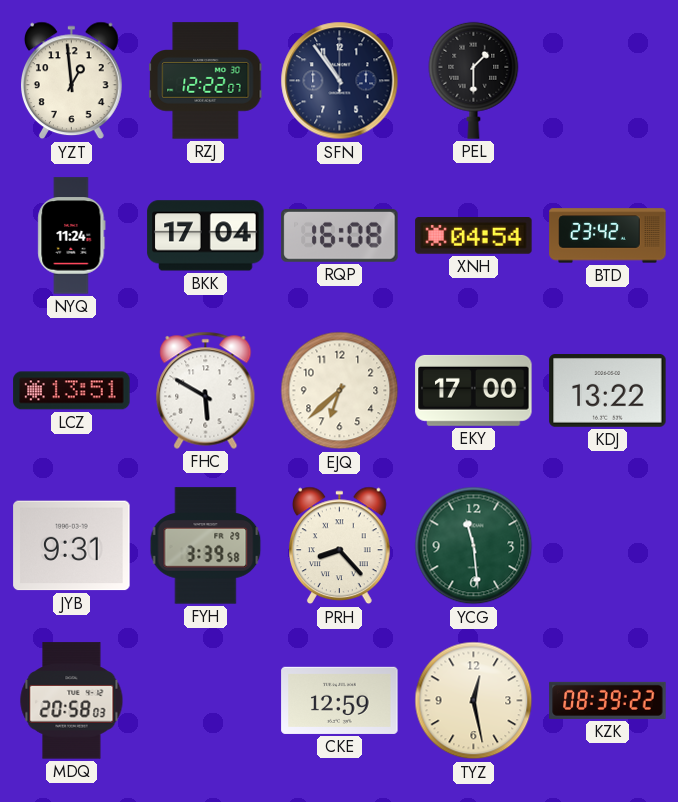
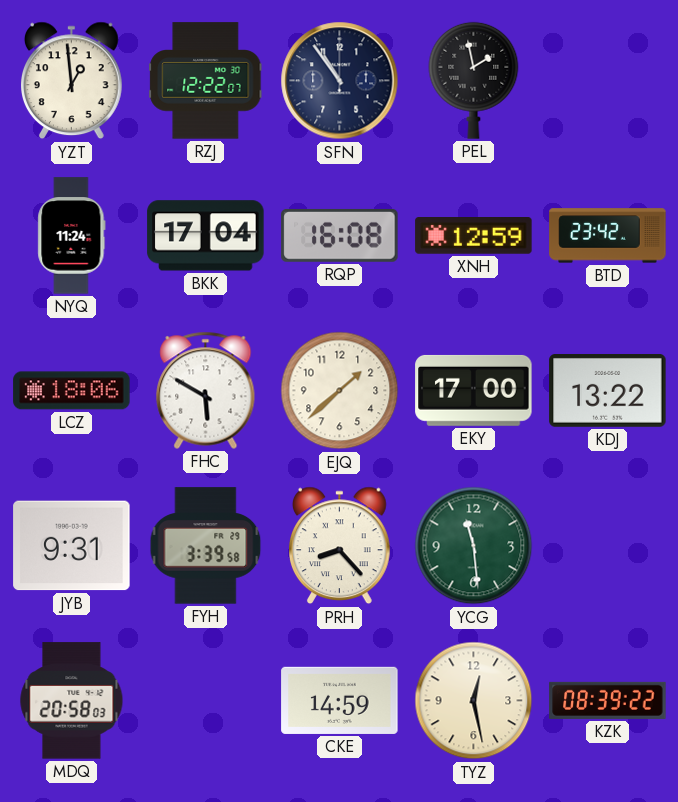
PEL: 1:30 -> 1:58
XNH: 04:54 -> 12:59
LCZ: 13:51 -> 18:06
EJQ: 6:38 -> 1:38
CKE: 12:59 -> 14:59
